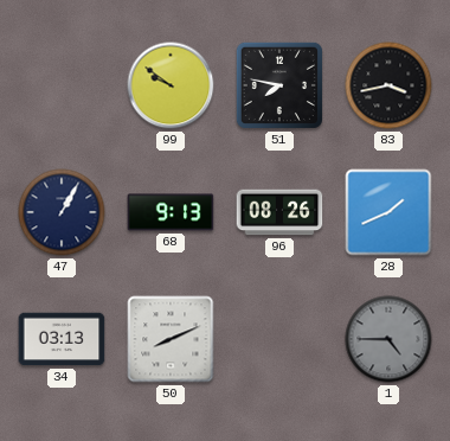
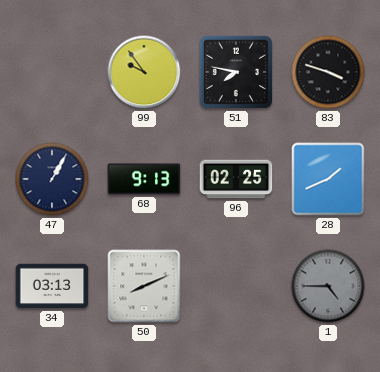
99: 9:51 -> 9:54
83: 3:43 -> 3:48
96: 08:26 -> 02:25
